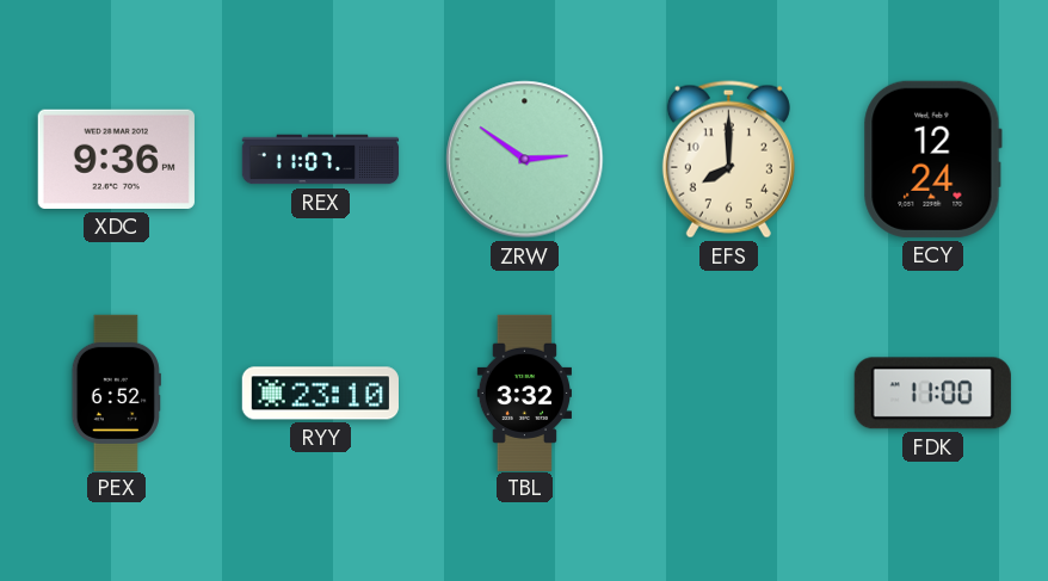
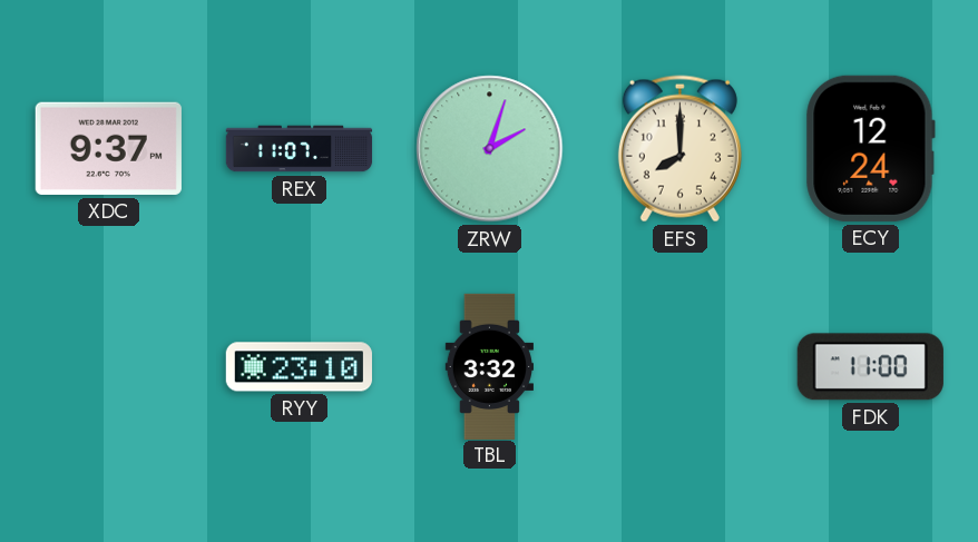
XDC: 9:36 -> 9:37
ZRW: 2:51 -> 2:03
PEX: 6:52 -> none
